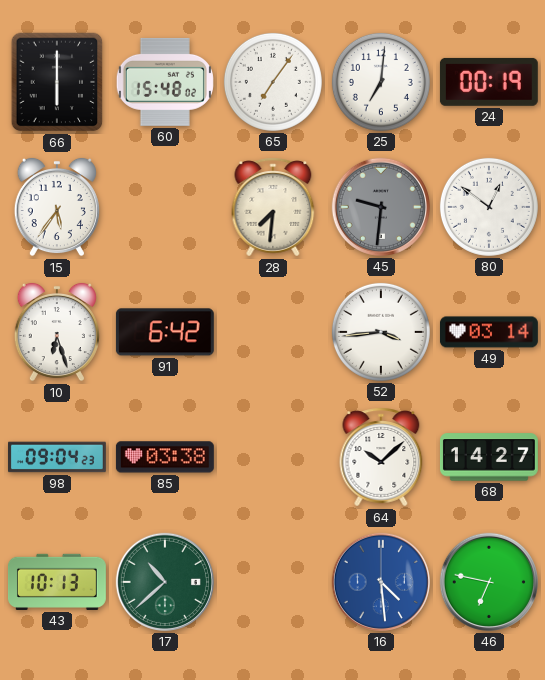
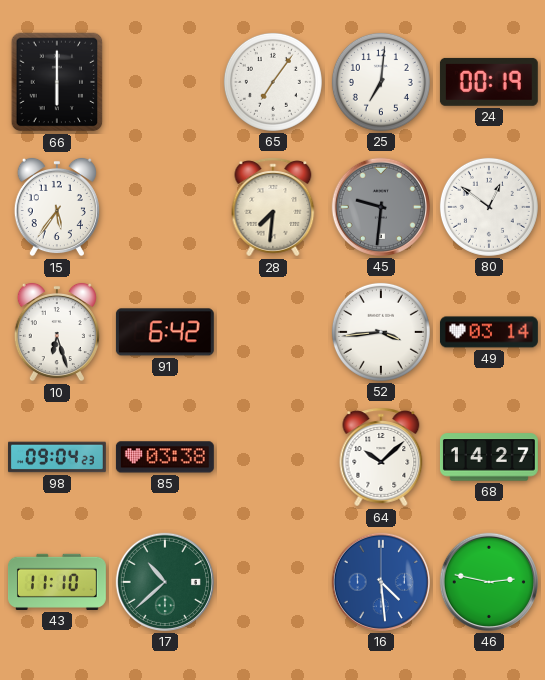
60: 15:48 -> none
43: 10:13 -> 11:10
46: 6:47 -> 2:47
